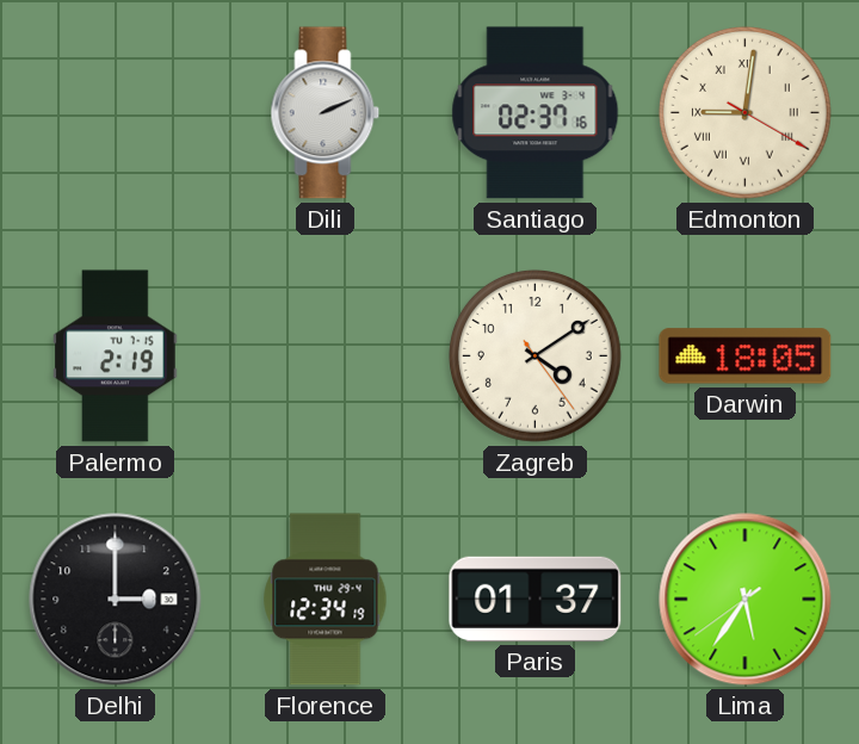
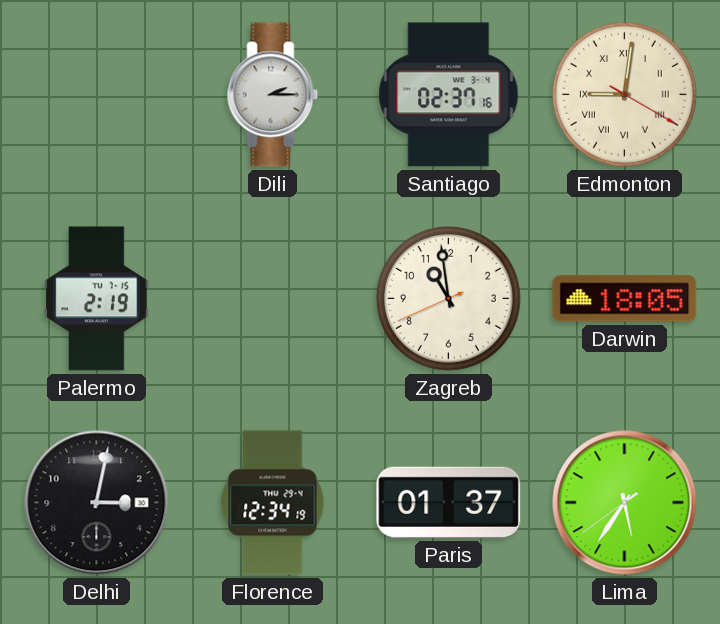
Dili: 2:11 -> 2:15
Zagreb: 4:09 -> 10:58
Delhi: 3:00 -> 3:02
